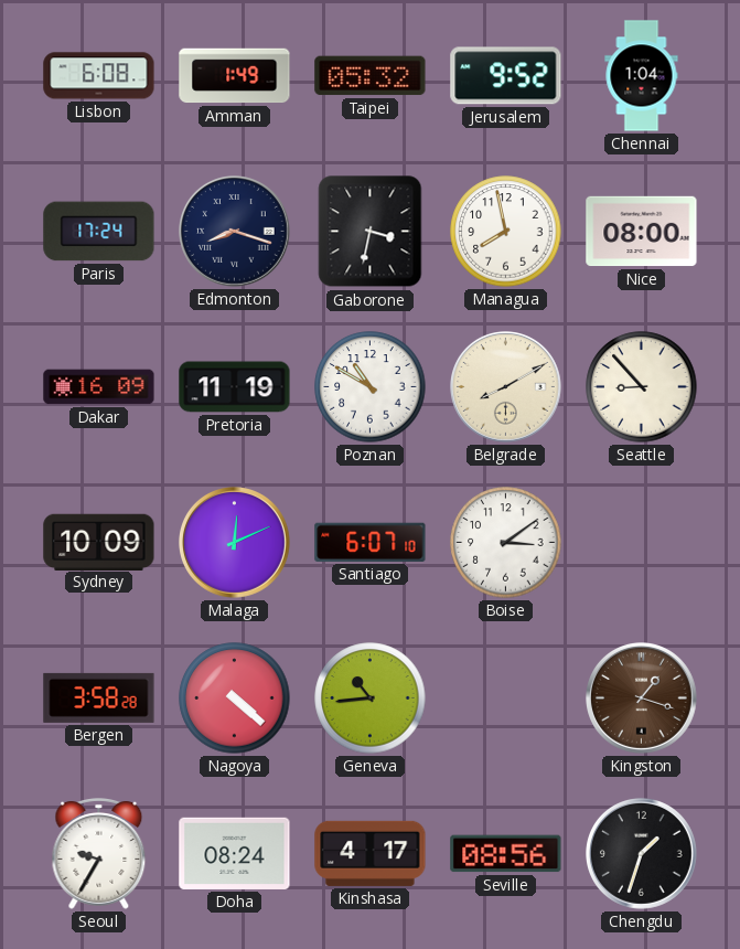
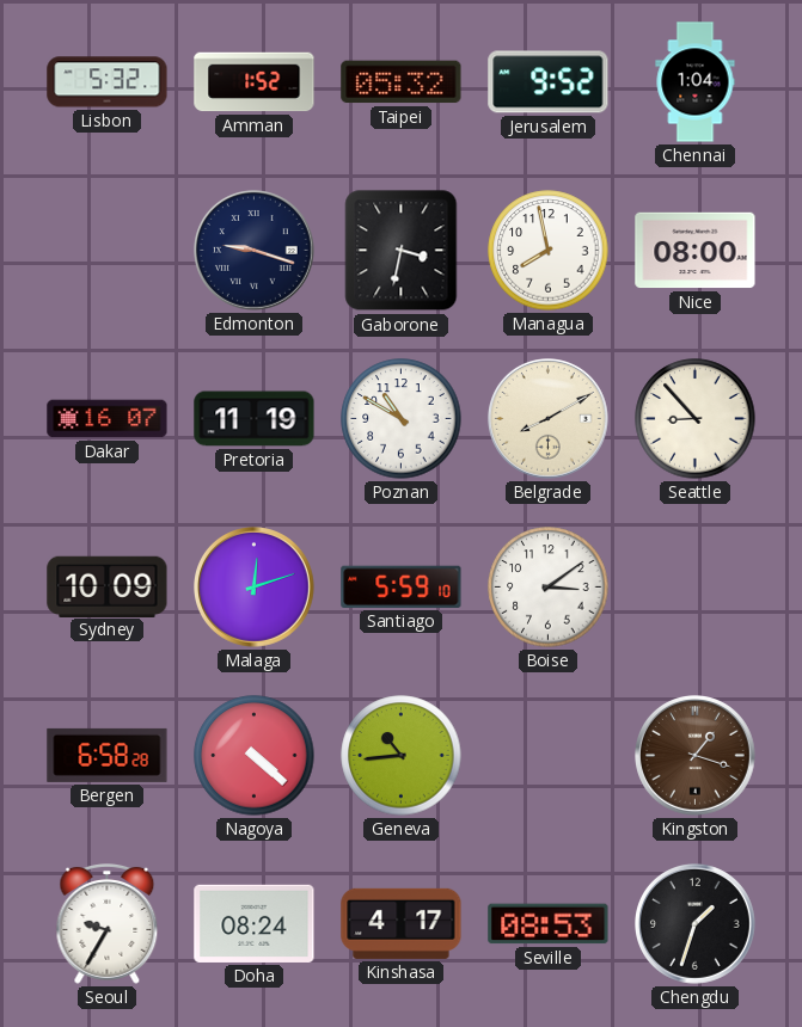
Lisbon: 6:08 -> 5:32
Amman: 1:49 -> 1:52
Paris: 17:24 -> none
Edmonton: 8:18 -> 9:18
Dakar: 16:09 -> 16:07
Malaga: 12:11 -> 12:12
Santiago: 6:07 -> 5:59
Bergen: 3:58 -> 6:58
Seville: 08:56 -> 08:53
